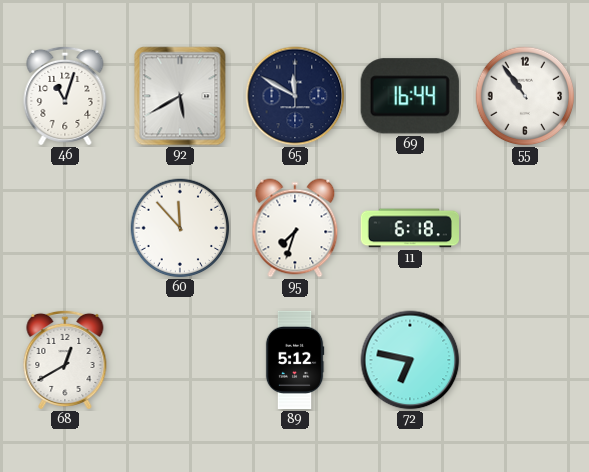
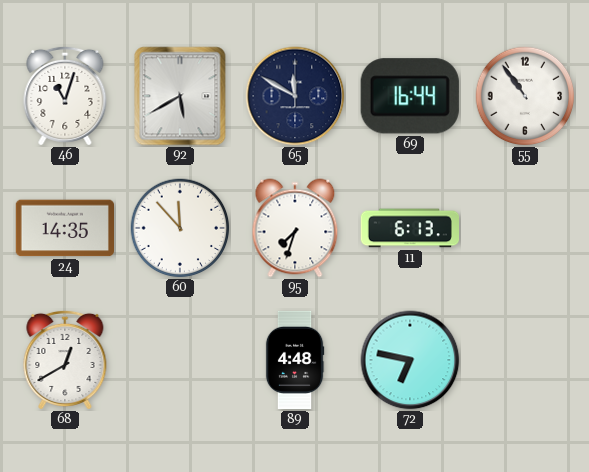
24: none -> 14:35
11: 6:18 -> 6:13
89: 5:12 -> 4:48
